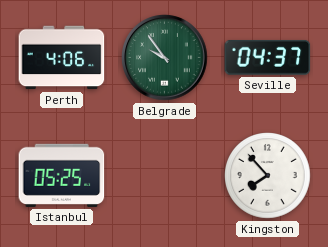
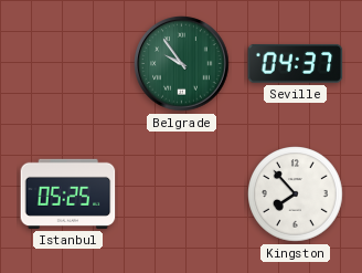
Perth: 4:06 -> none
